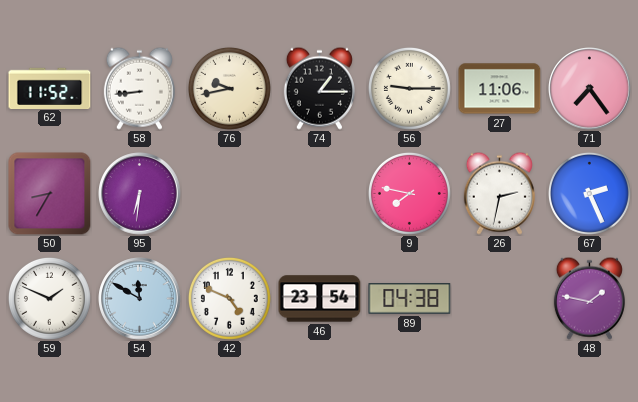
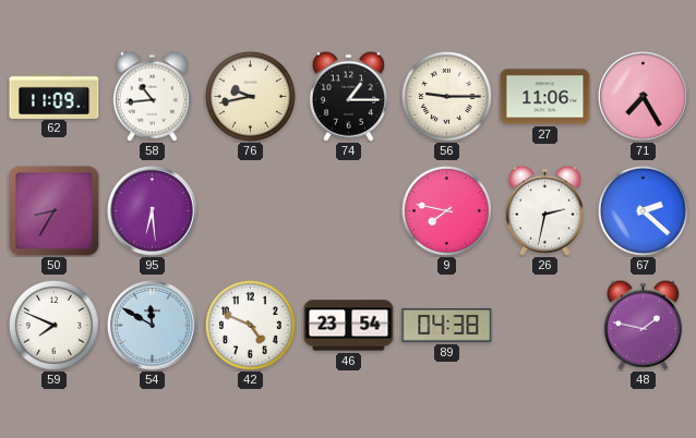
62: 11:52 -> 11:09
58: 8:44 -> 10:44
71: 7:24 -> 7:25
95: 6:31 -> 6:29
67: 2:26 -> 2:22
59: 1:49 -> 7:49
